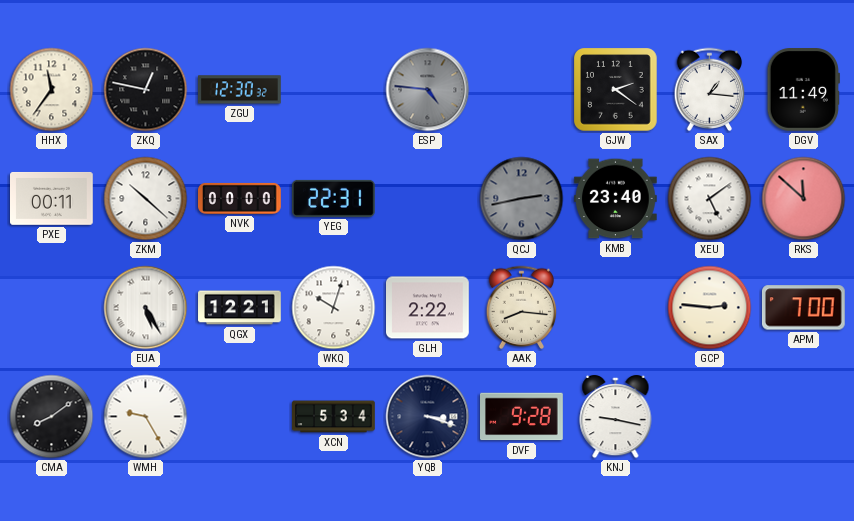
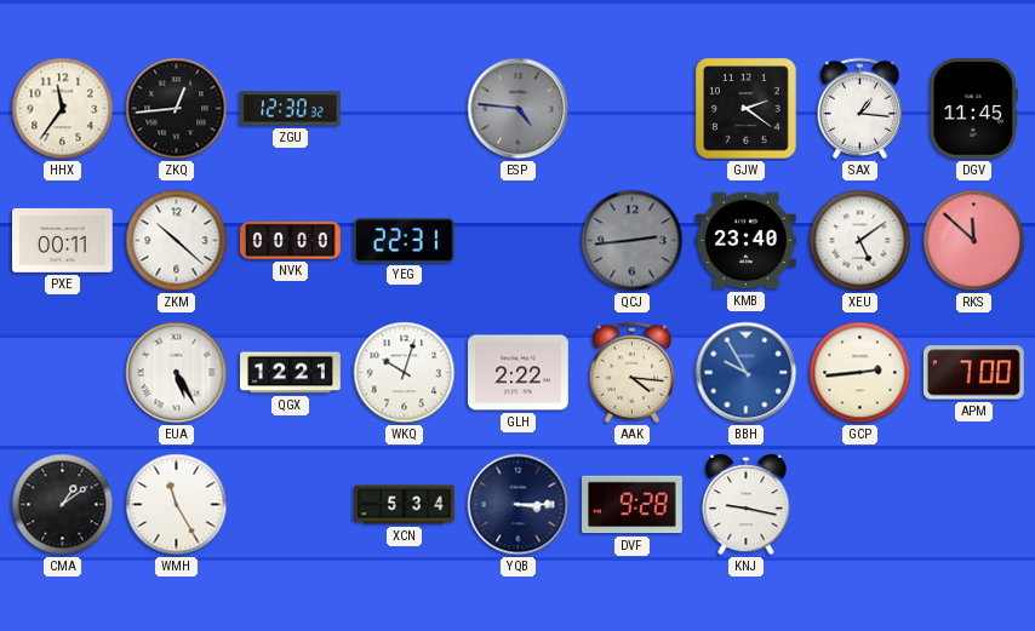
ZKQ: 12:47 -> 12:44
DGV: 11:49 -> 11:45
QCJ: 2:43 -> 2:44
AAK: 8:16 -> 4:16
BBH: none -> 9:55
GCP: 2:46 -> 2:44
CMA: 8:09 -> 1:09
WMH: 9:25 -> 11:25
YQB: 3:18 -> 3:15
